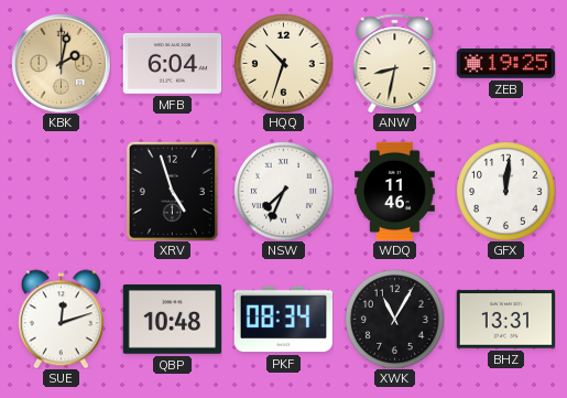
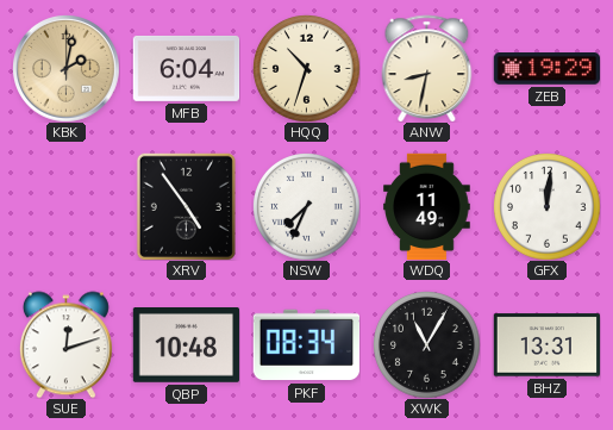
ZEB: 19:25 -> 19:29
XRV: 4:57 -> 4:54
WDQ: 11:46 -> 11:49
